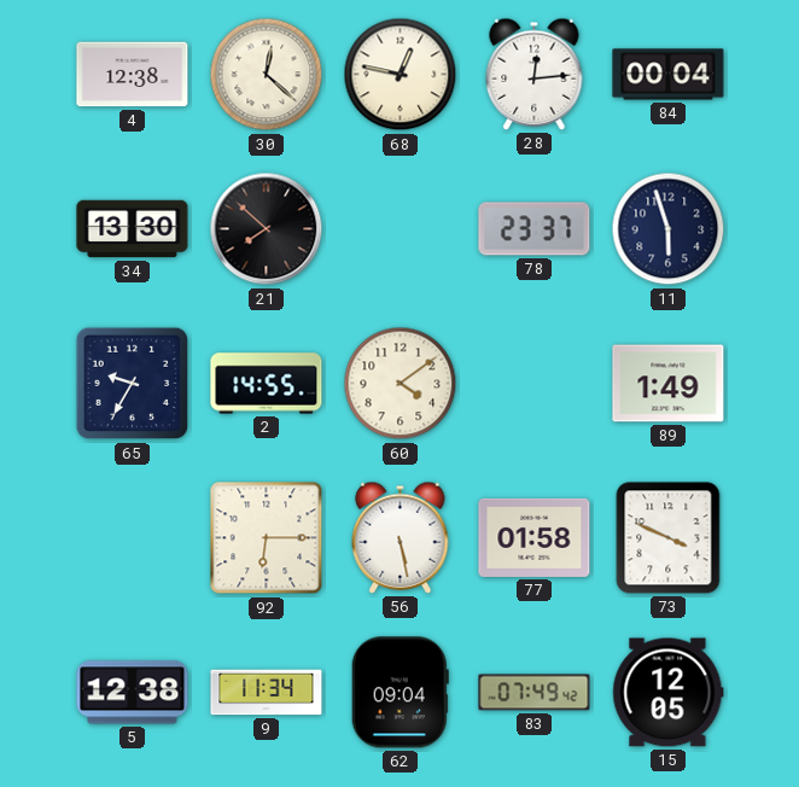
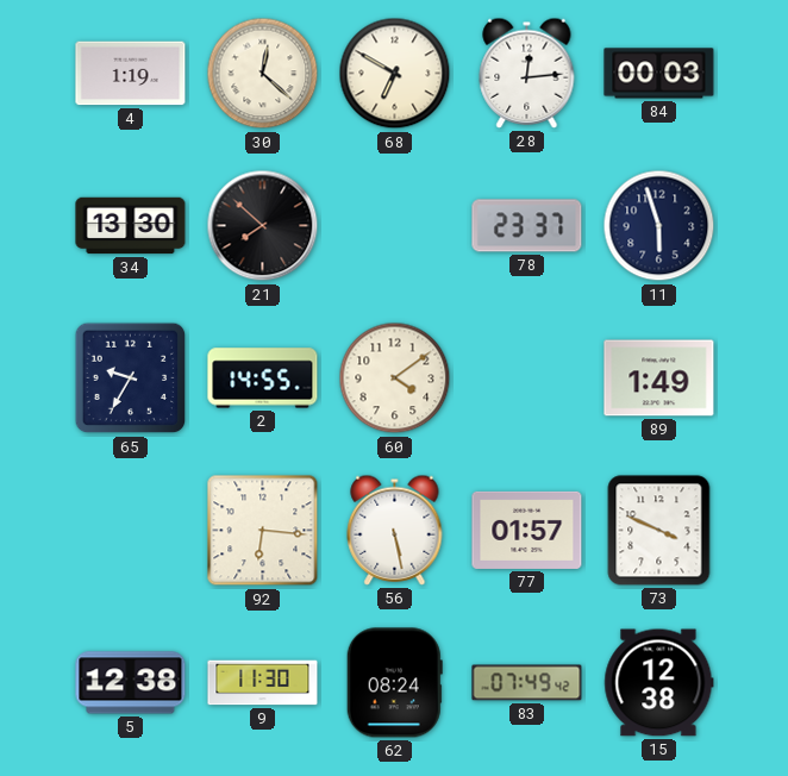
4: 12:38 -> 1:19
68: 12:47 -> 6:50
84: 00:04 -> 00:03
92: 6:15 -> 6:16
77: 01:58 -> 01:57
9: 11:34 -> 11:30
62: 09:04 -> 08:24
15: 12:05 -> 12:38
